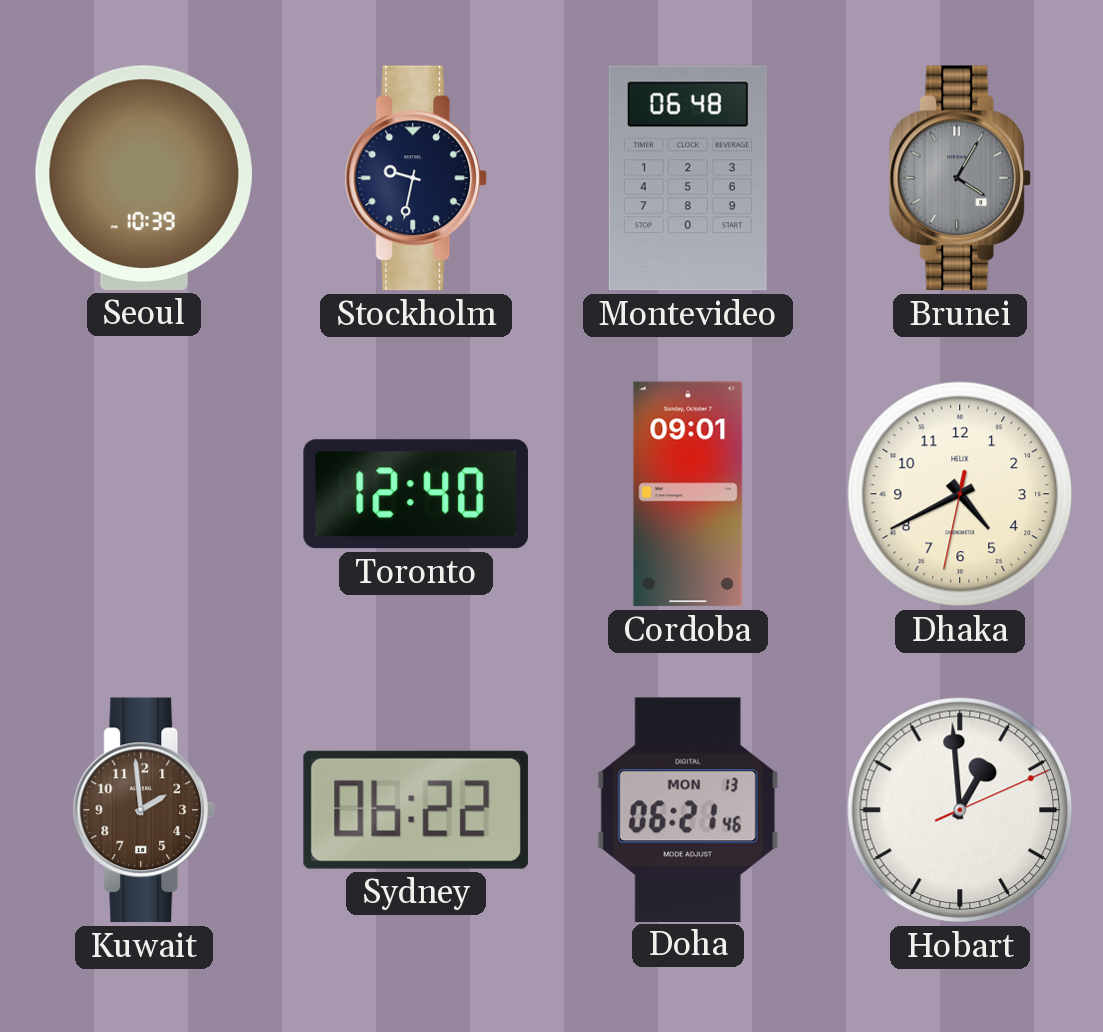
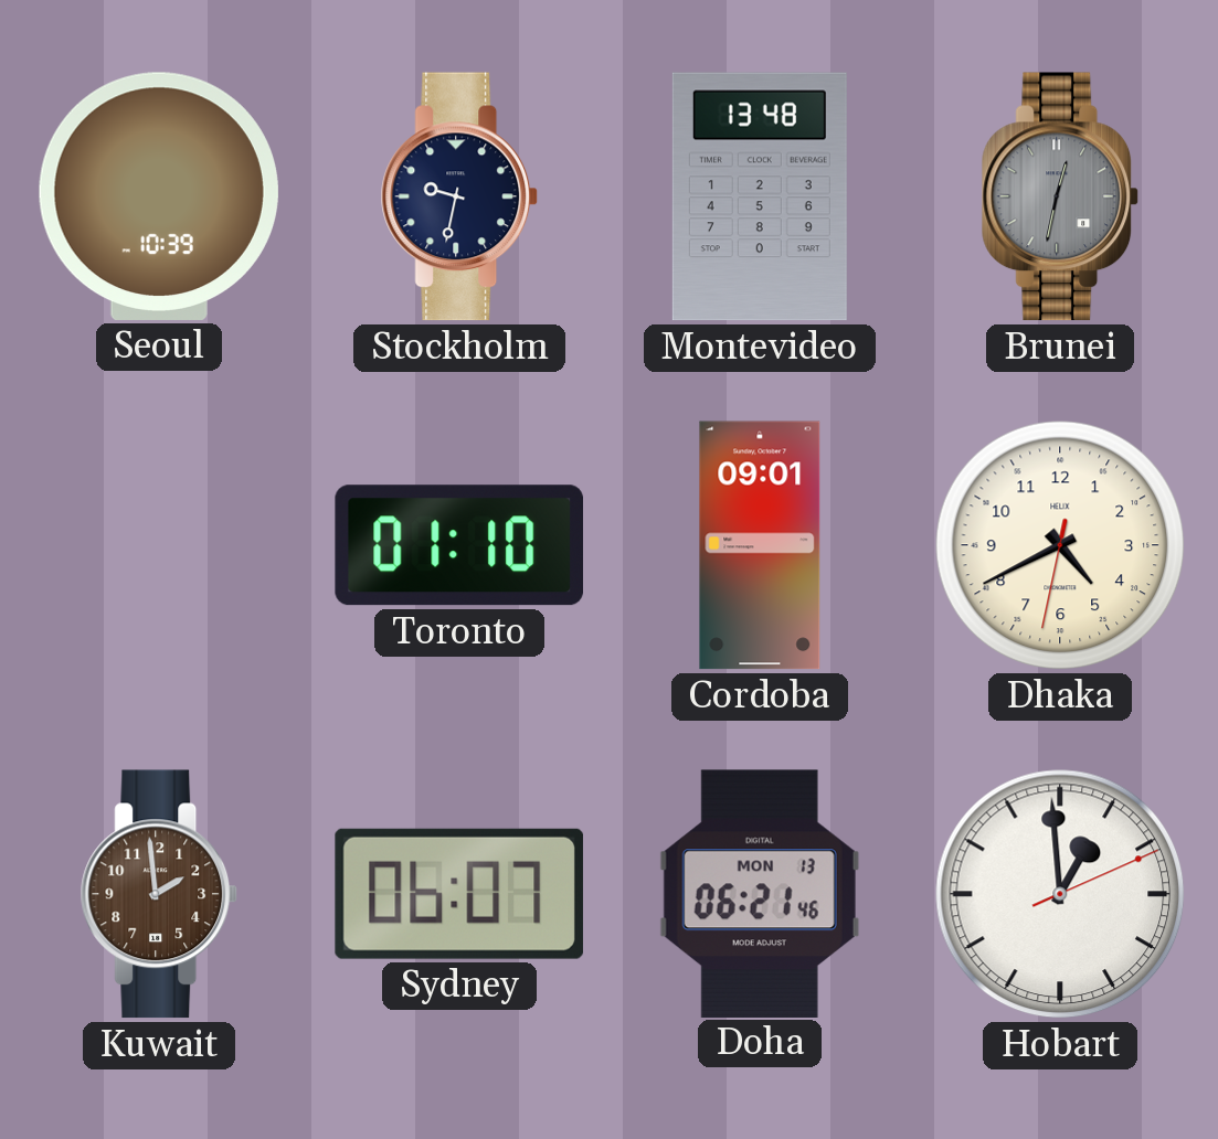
Montevideo: 06:48 -> 13:48
Brunei: 4:05 -> 12:32
Toronto: 12:40 -> 01:10
Sydney: 06:22 -> 06:07
